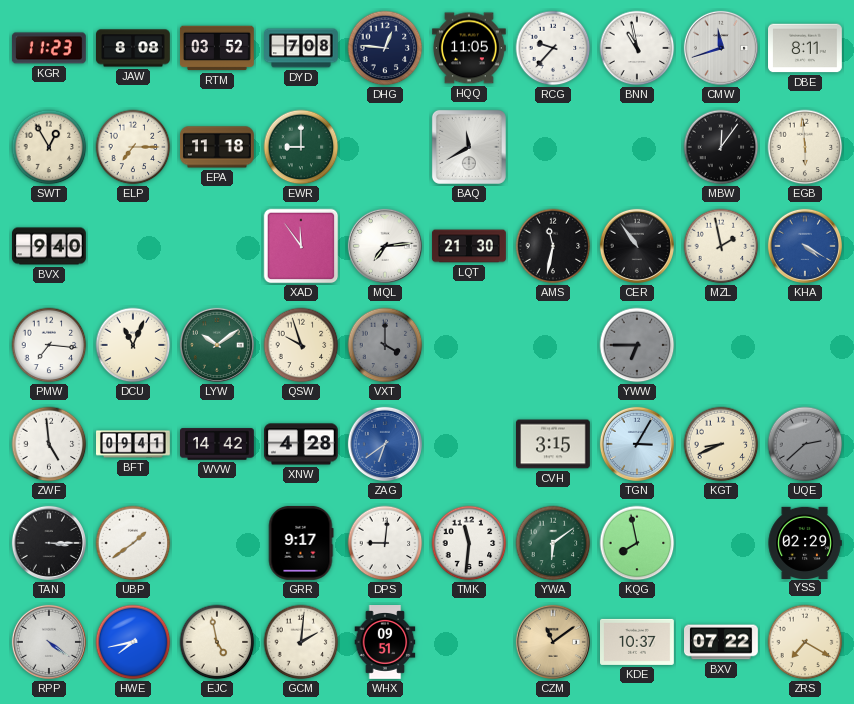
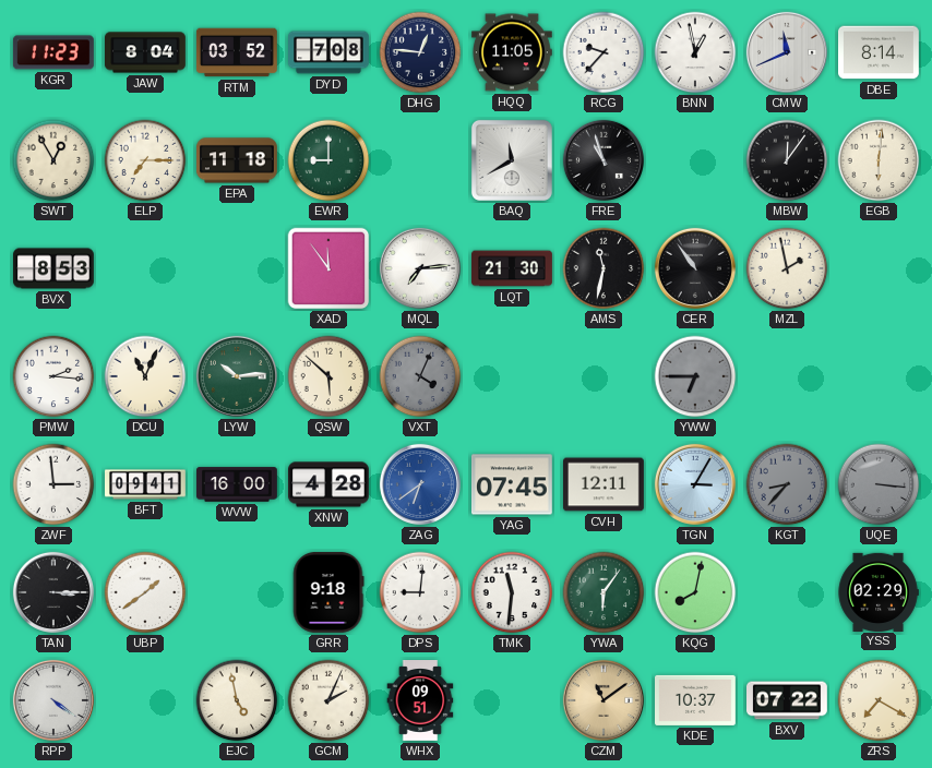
JAW: 8:08 -> 8:04
BNN: 10:58 -> 12:58
CMW: 11:42 -> 11:41
DBE: 8:11 -> 8:14
FRE: none -> 10:57
EGB: 5:59 -> 6:01
BVX: 9:40 -> 8:53
KHA: 4:20 -> none
PMW: 7:16 -> 2:16
LYW: 10:09 -> 10:14
QSW: 9:57 -> 5:52
VXT: 4:00 -> 4:04
ZWF: 4:59 -> 2:59
WVW: 14:42 -> 16:00
YAG: none -> 07:45
CVH: 3:15 -> 12:11
KGT: 8:41 -> 8:37
KGT dial: cream -> grey
UQE: 2:38 -> 3:16
GRR: 9:17 -> 9:18
YWA: 6:09 -> 6:06
KQG: 7:58 -> 8:02
HWE: 7:43 -> none
GCM: 2:01 -> 2:04
